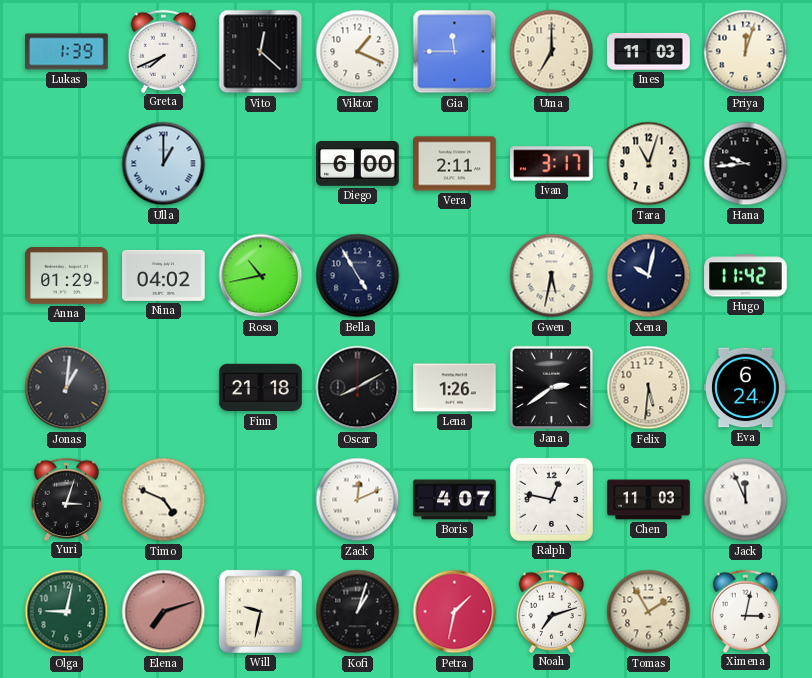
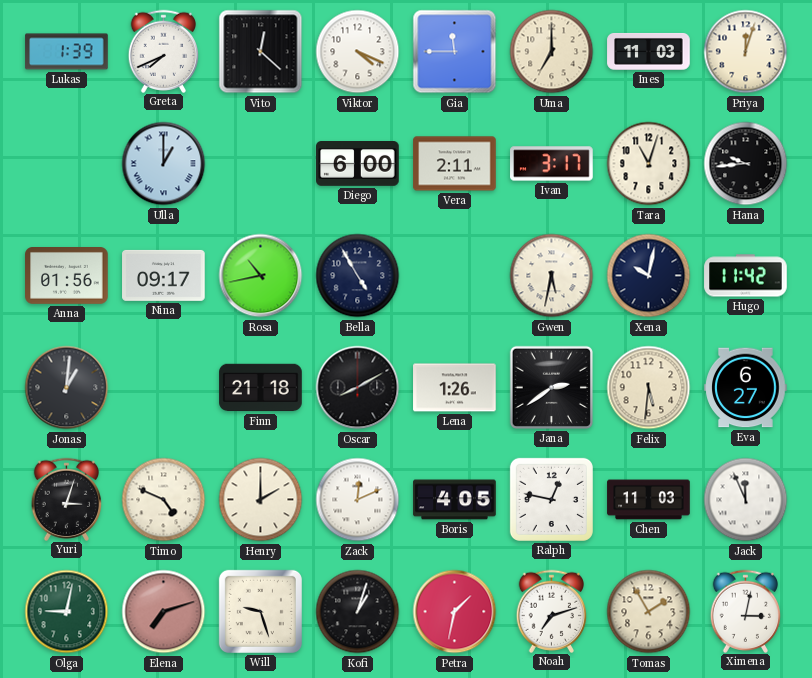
Viktor: 1:19 -> 4:19
Anna: 01:29 -> 01:56
Nina: 04:02 -> 09:17
Eva: 6:24 -> 6:27
Henry: none -> 2:00
Boris: 4:07 -> 4:05
Will: 9:32 -> 9:27
